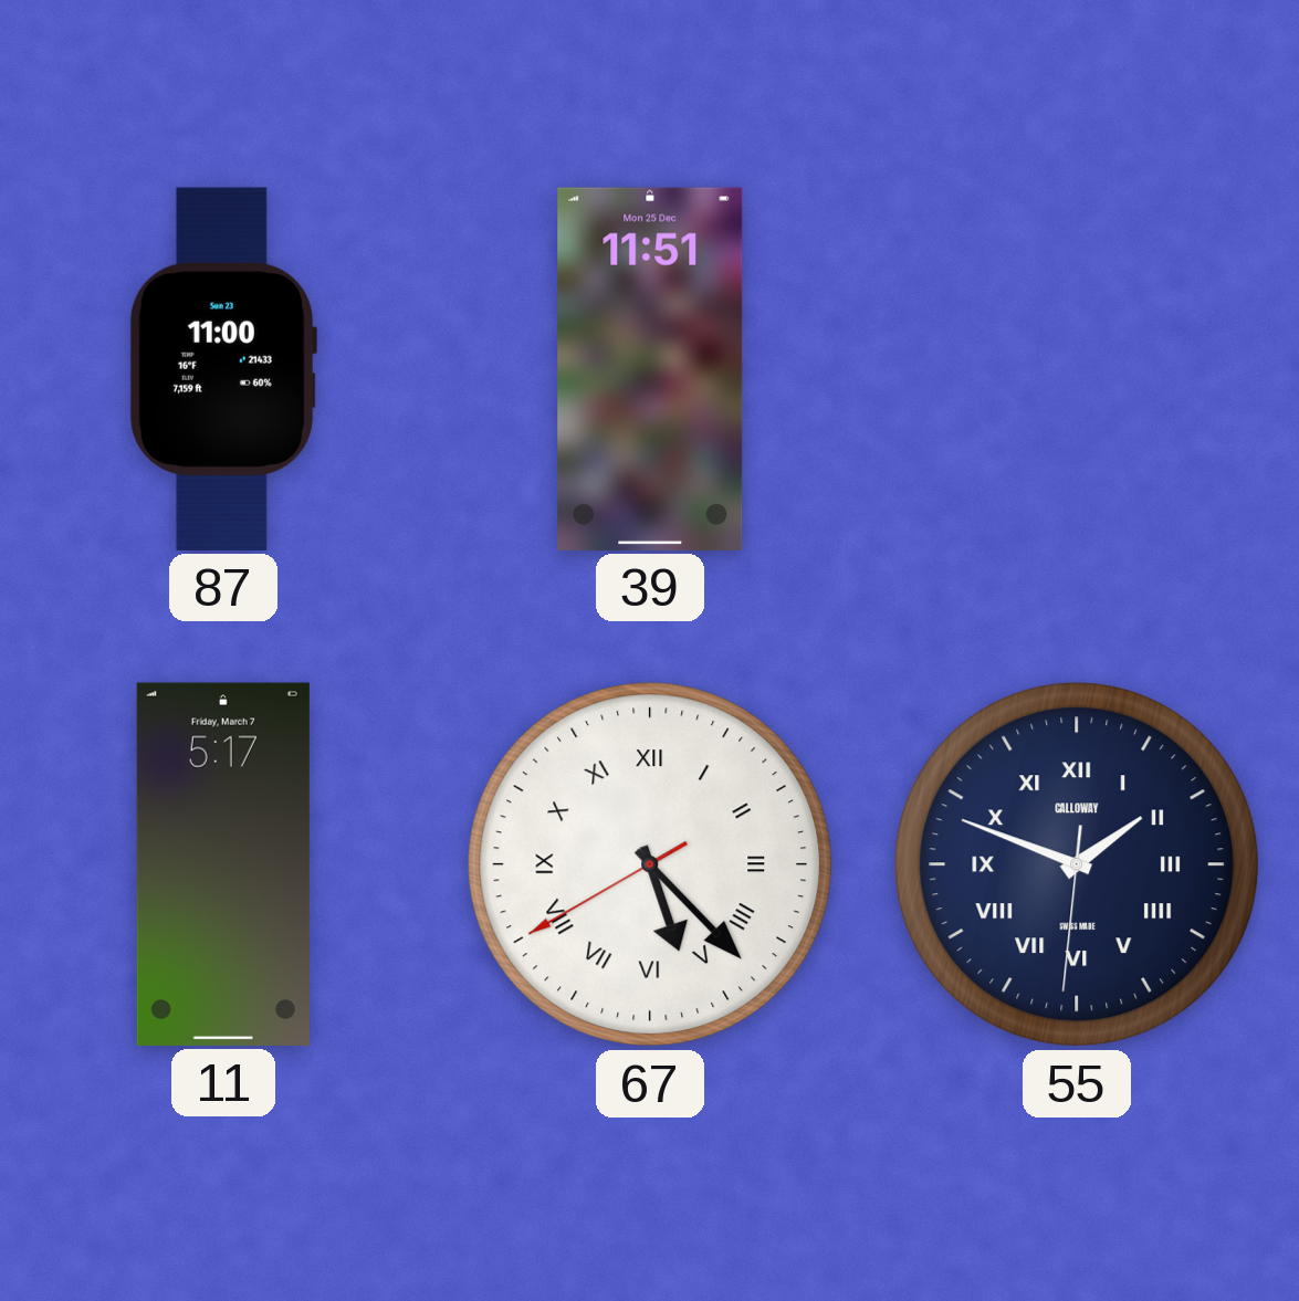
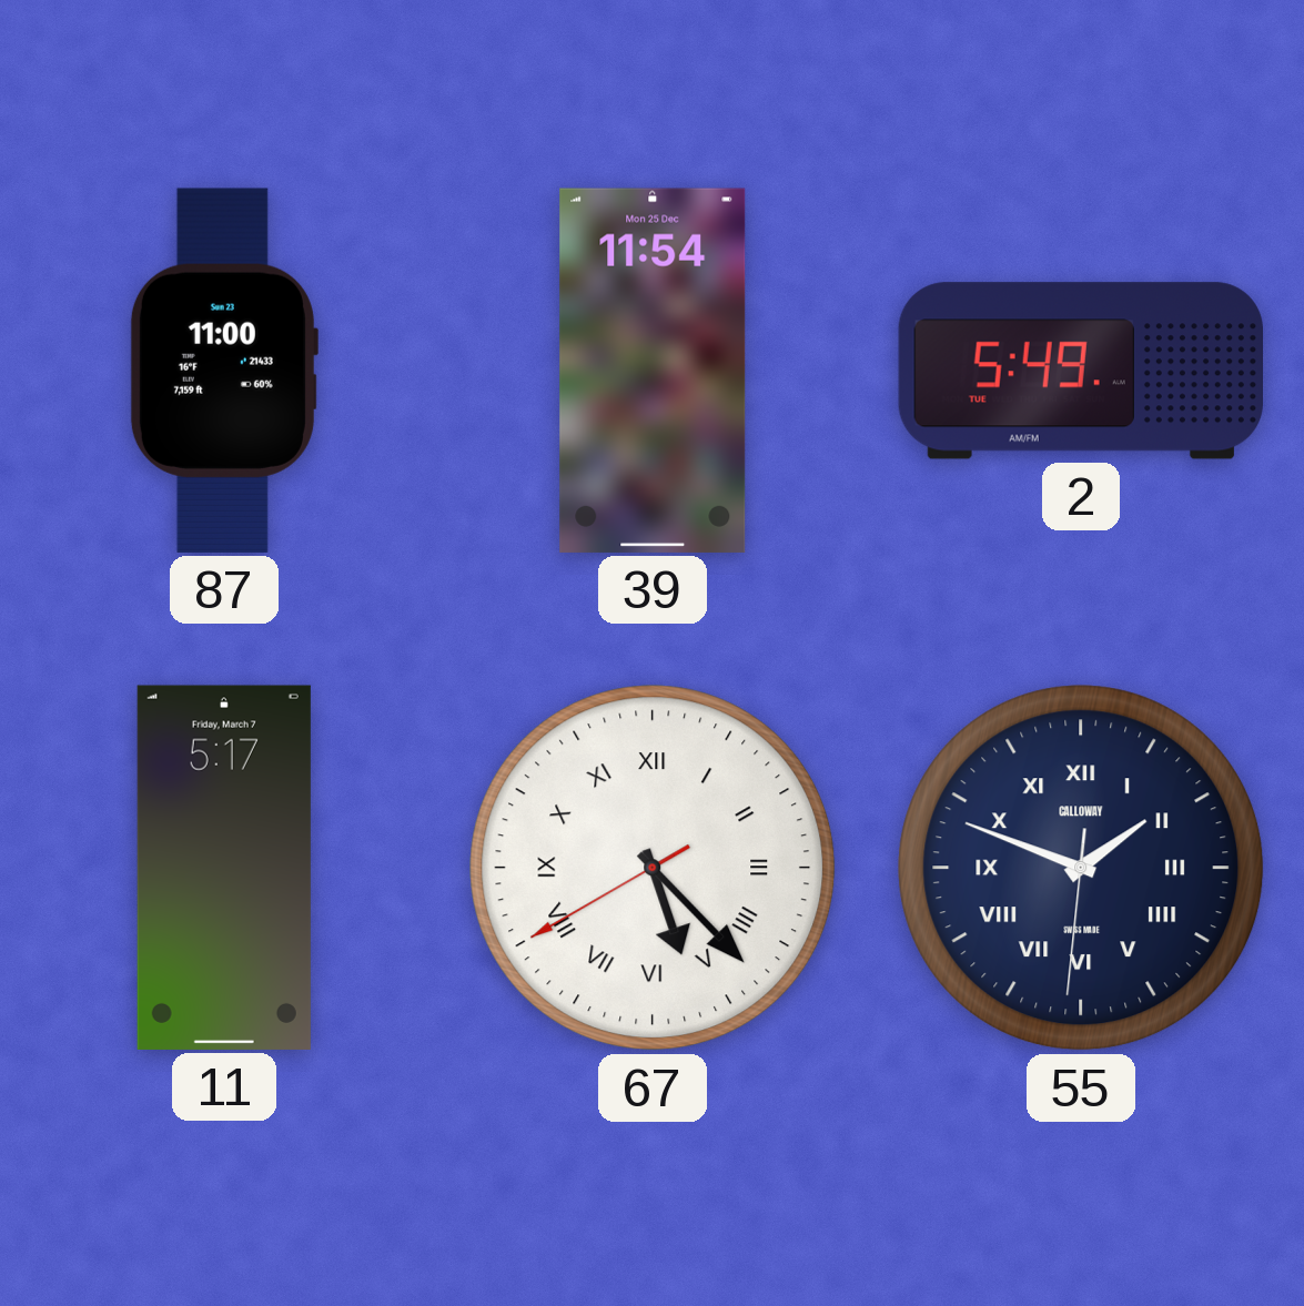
39: 11:51 -> 11:54
2: none -> 5:49
